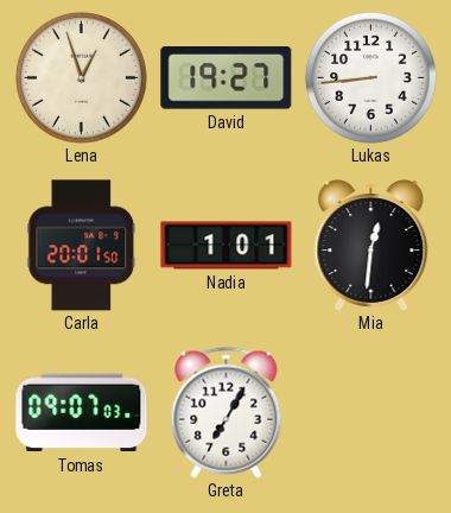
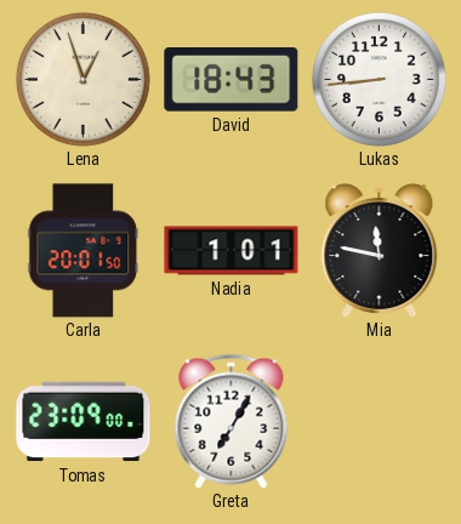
David: 19:27 -> 18:43
Mia: 12:31 -> 11:47
Tomas: 09:07 -> 23:09
